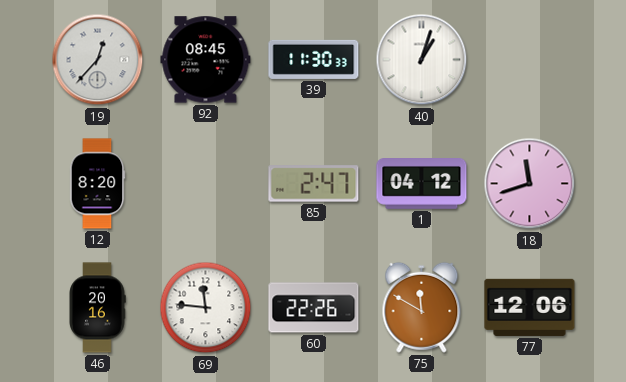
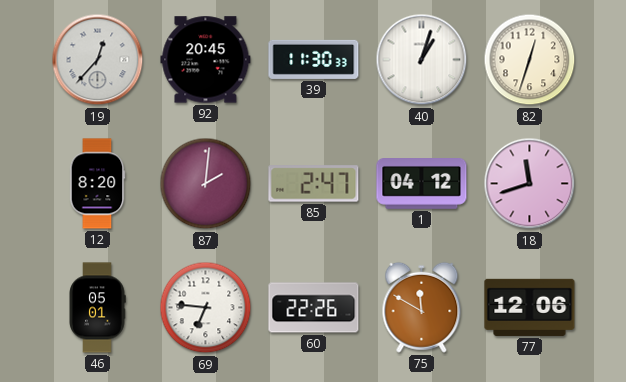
92: 08:45 -> 20:45
82: none -> 12:33
87: none -> 2:01
46: 20:16 -> 05:01
69: 11:46 -> 6:46
